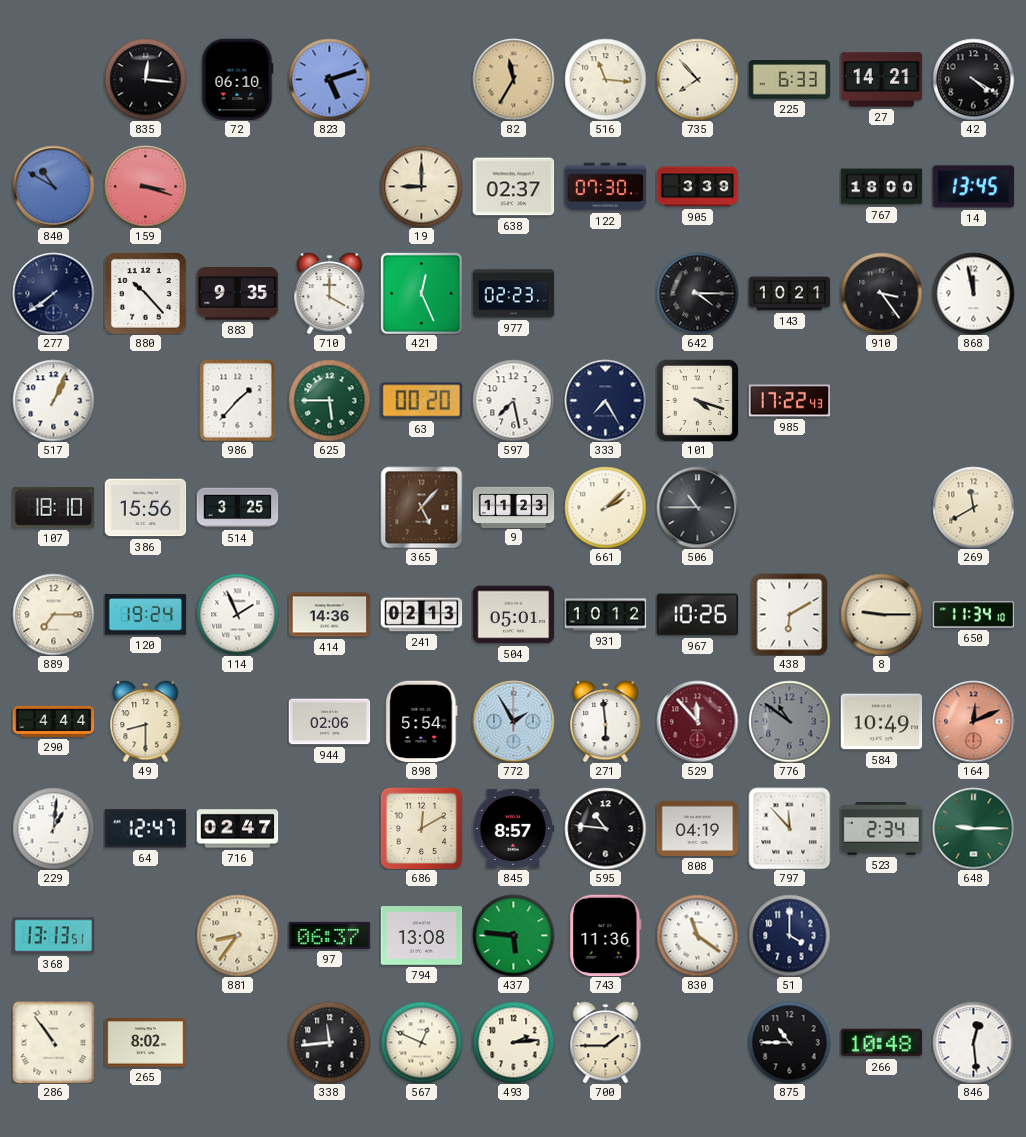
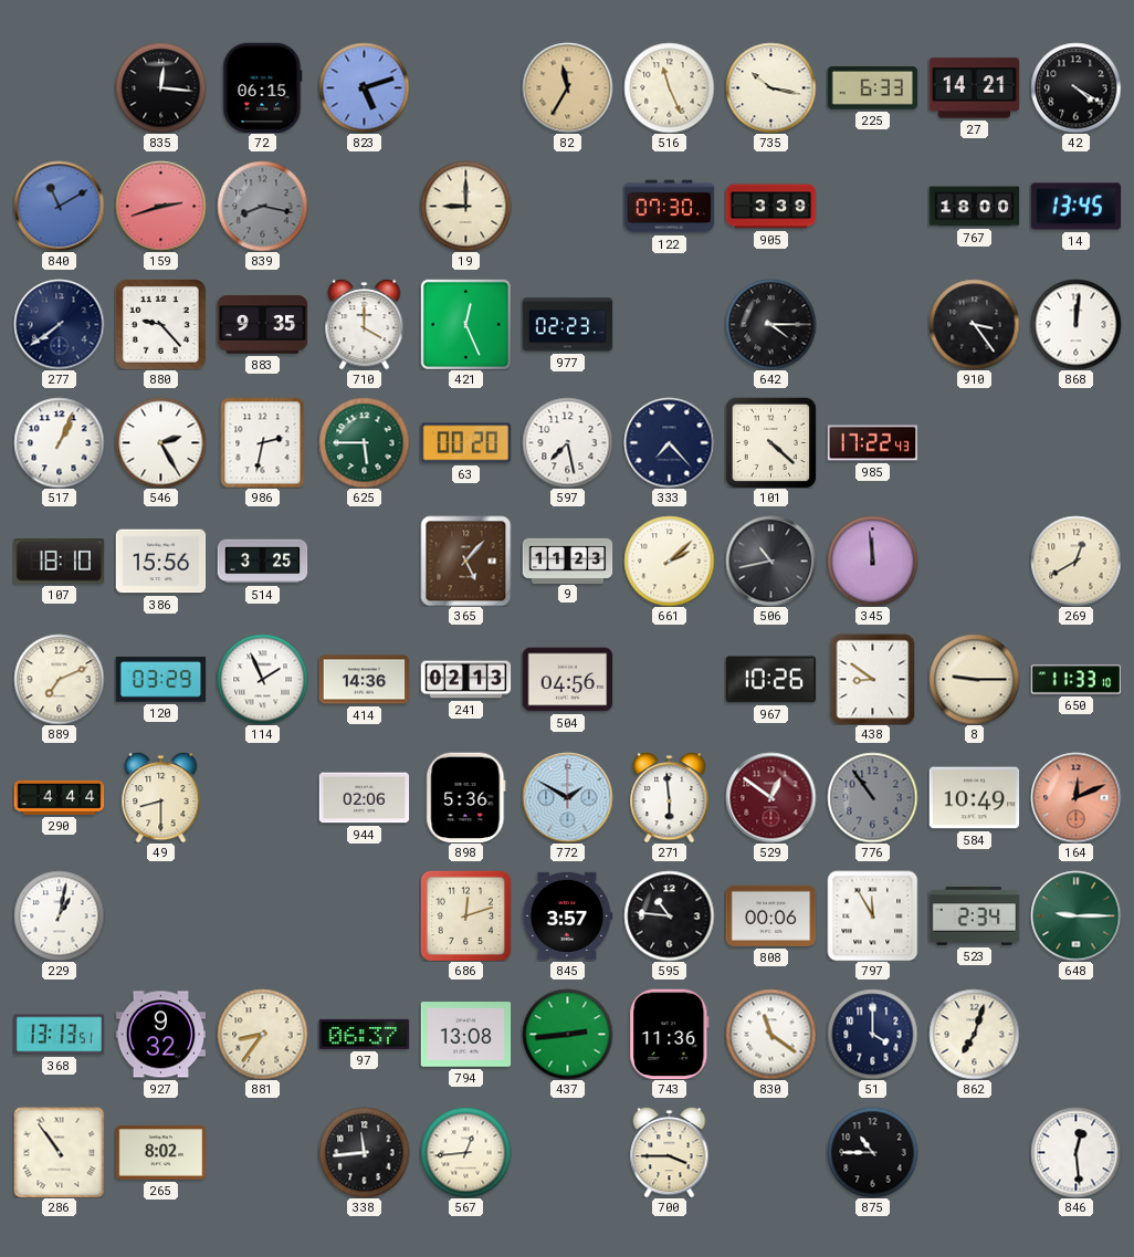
72: 06:10 -> 06:15
516: 11:16 -> 11:26
735: 7:53 -> 10:17
840: 10:50 -> 11:10
159: 3:18 -> 2:42
839: none -> 8:17
638: 02:37 -> none
880: 10:23 -> 9:23
143: 10:21 -> none
868: 11:58 -> 12:01
546: none -> 2:25
986: 1:37 -> 2:32
333: 7:25 -> 7:23
101: 4:18 -> 4:22
506: 10:45 -> 10:43
345: none -> 11:59
269: 11:40 -> 12:40
889: 7:15 -> 7:11
120: 19:24 -> 03:29
504: 05:01 -> 04:56
931: 10:12 -> none
438: 6:10 -> 8:51
650: 11:34 -> 11:33
898: 5:54 -> 5:36
772: 1:55 -> 1:50
529: 11:53 -> 12:51
776: 10:51 -> 10:54
229: 1:01 -> 1:02
64: 12:47 -> none
716: 02:47 -> none
686: 12:10 -> 12:12
845: 8:57 -> 3:57
808: 04:19 -> 00:06
797: 11:53 -> 11:55
927: none -> 9:32
437: 5:46 -> 2:44
862: none -> 7:03
567: 12:49 -> 12:44
493: 2:14 -> none
700: 1:45 -> 3:45
266: 10:48 -> none
